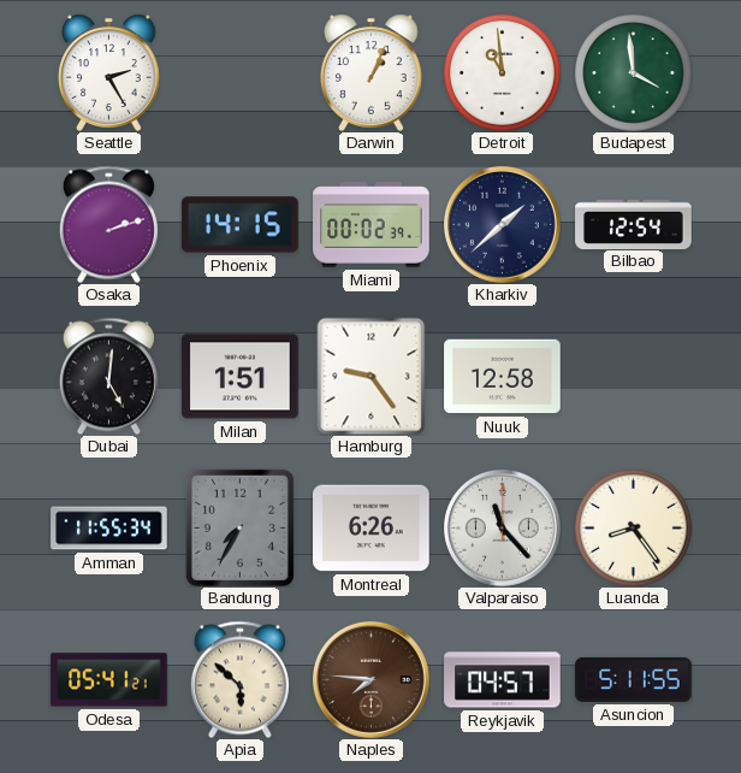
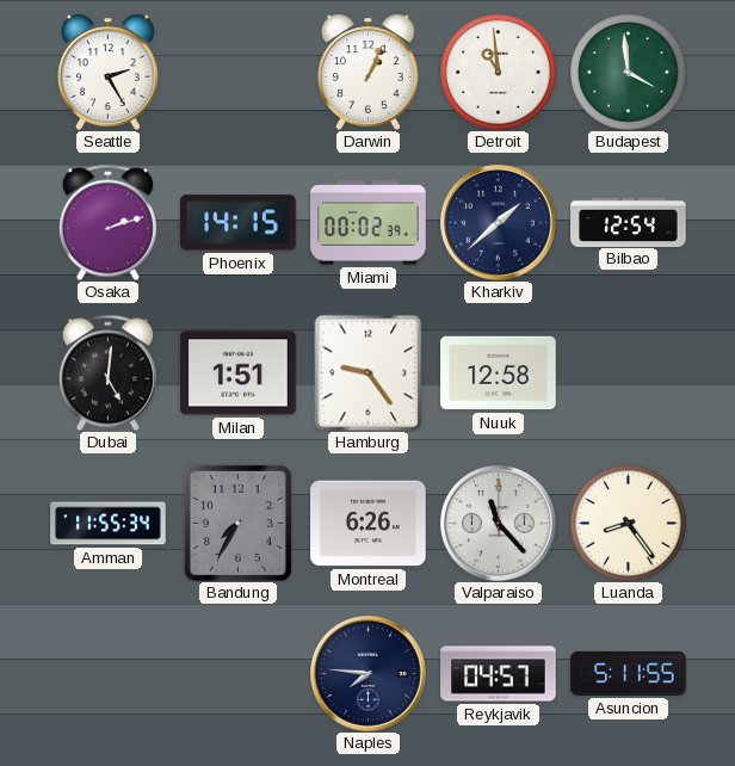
Odesa: 05:41 -> none
Apia: 5:52 -> none
Naples dial: brown -> navy
